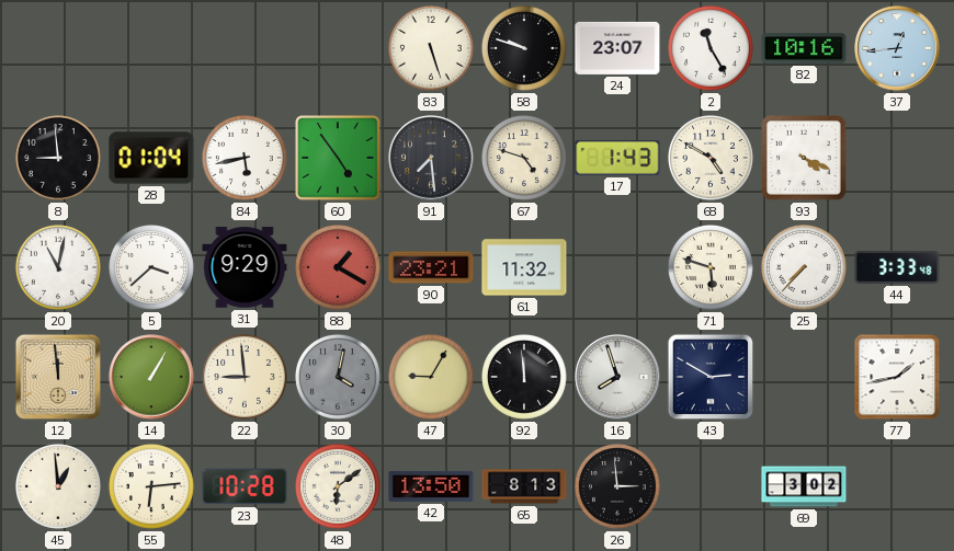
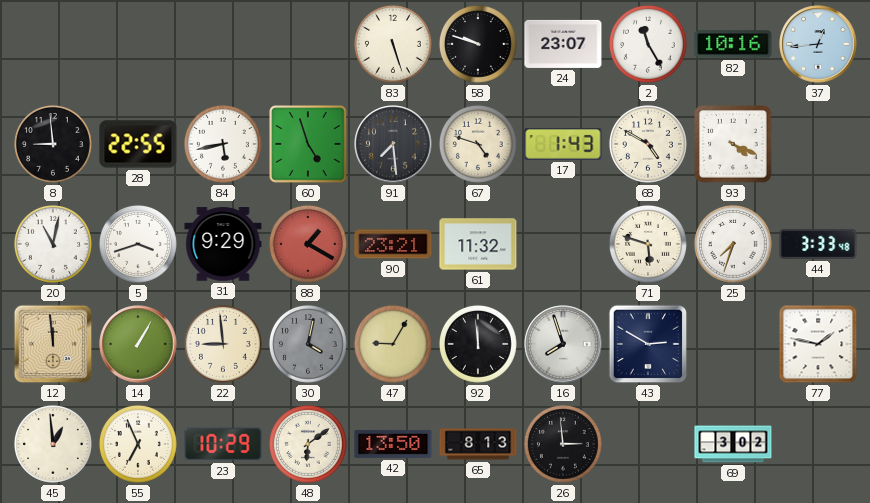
28: 01:04 -> 22:55
60: 4:54 -> 4:57
5: 3:38 -> 3:42
25: 7:37 -> 7:33
77: 1:43 -> 1:47
55: 6:14 -> 6:56
23: 10:28 -> 10:29
